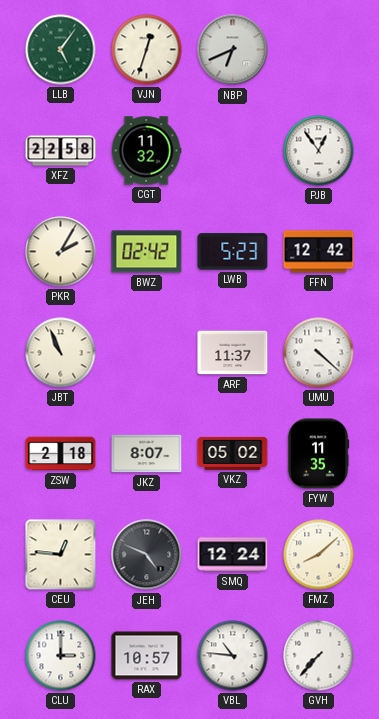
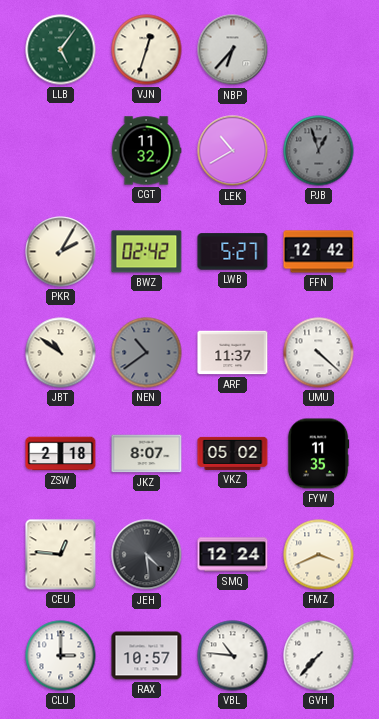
NBP: 6:41 -> 6:37
XFZ: 22:58 -> none
LEK: none -> 10:40
PJB: 12:54 -> 12:57
PJB dial: white -> grey
LWB: 5:23 -> 5:27
JBT: 10:56 -> 10:51
NEN: none -> 10:39
JEH: 4:49 -> 4:29
FMZ: 8:08 -> 3:41
